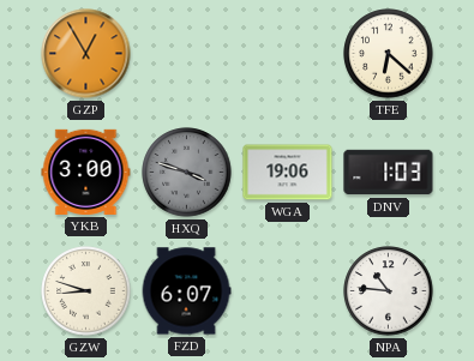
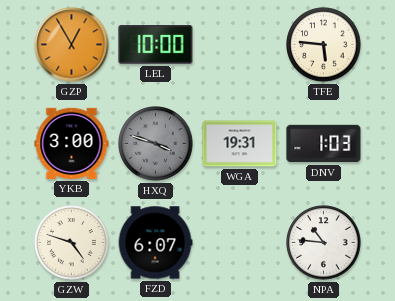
LEL: none -> 10:00
TFE: 6:22 -> 5:46
WGA: 19:06 -> 19:31
GZW: 8:48 -> 4:48
